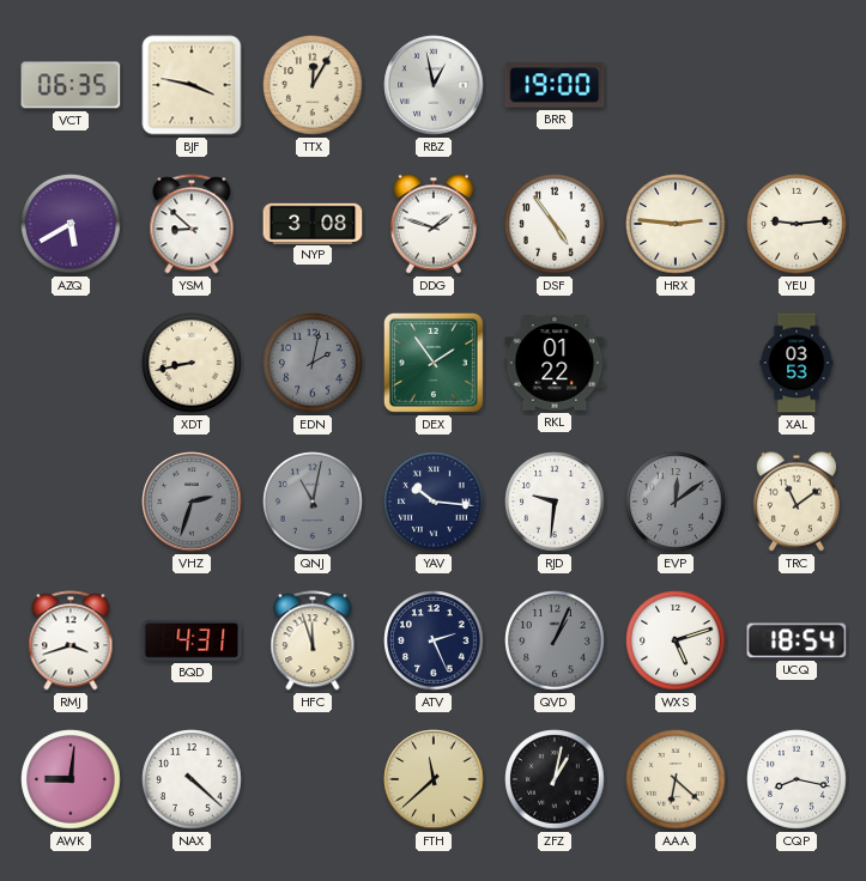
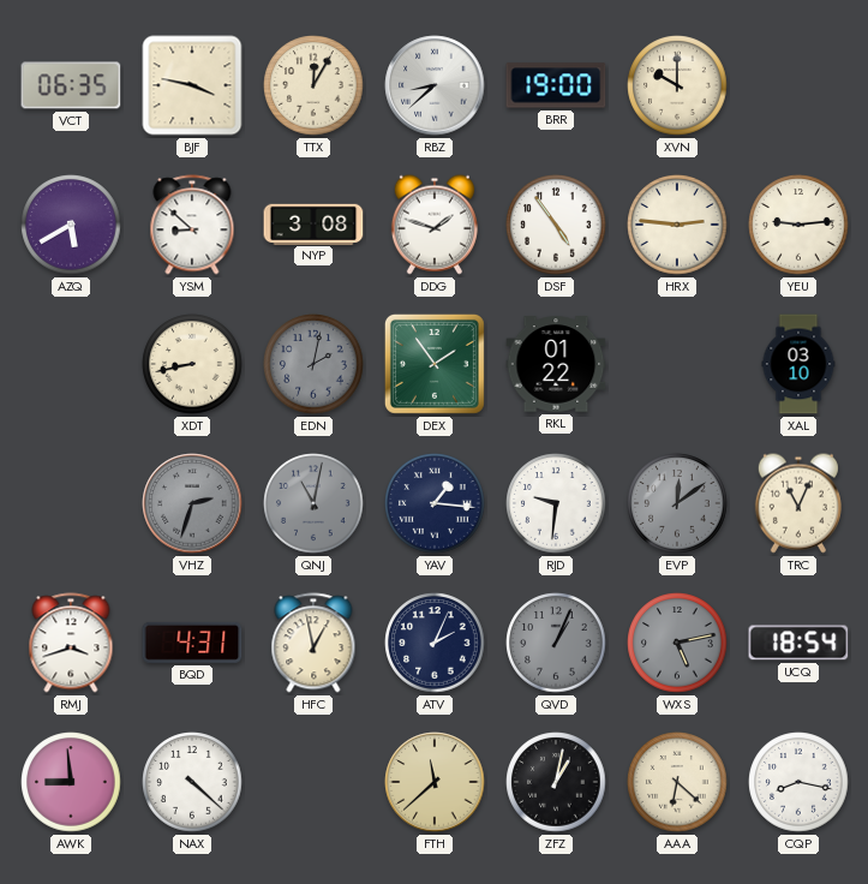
RBZ: 12:58 -> 8:38
XVN: none -> 10:00
XAL: 03:53 -> 03:10
YAV: 10:16 -> 1:16
TRC: 11:09 -> 11:04
HFC: 11:57 -> 12:58
ATV: 2:26 -> 2:04
WXS: 5:12 -> 5:13
WXS dial: white -> grey
AWK: 9:01 -> 8:59
